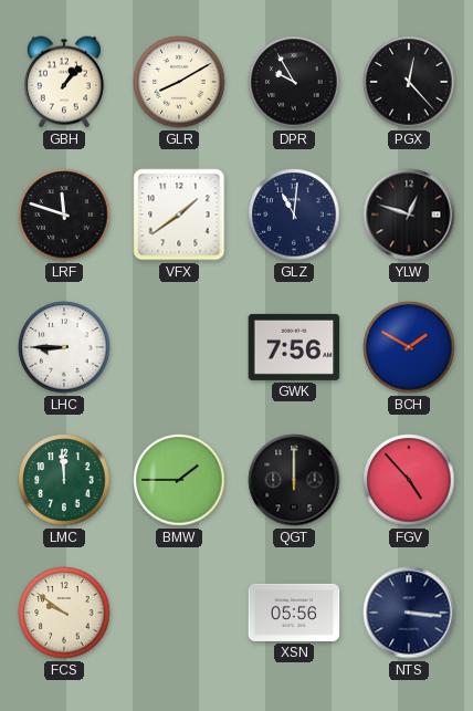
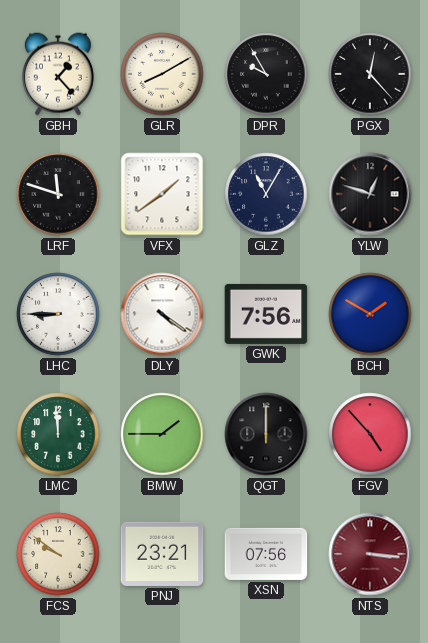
GBH: 1:07 -> 1:23
GLZ: 11:01 -> 11:05
DLY: none -> 4:21
PNJ: none -> 23:21
XSN: 05:56 -> 07:56
NTS dial: navy -> burgundy
